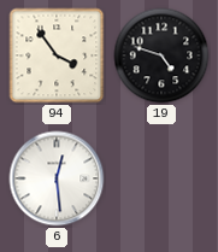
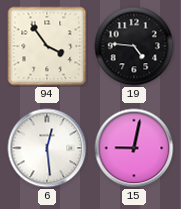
19: 4:48 -> 4:46
15: none -> 9:02
